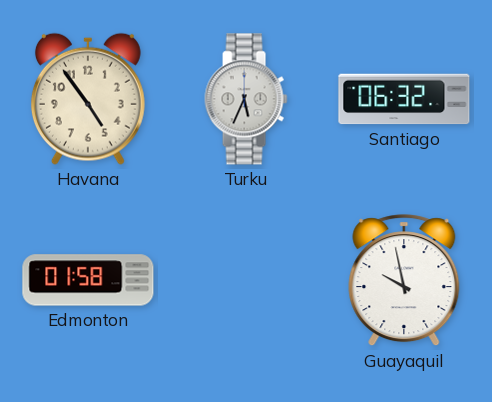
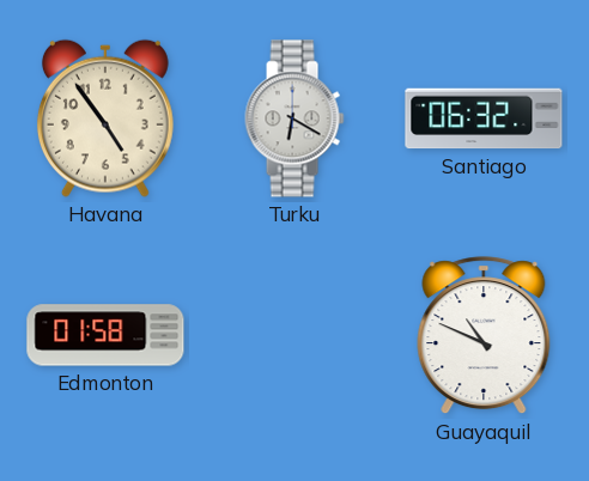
Turku: 5:34 -> 6:20
Guayaquil: 9:58 -> 10:49
